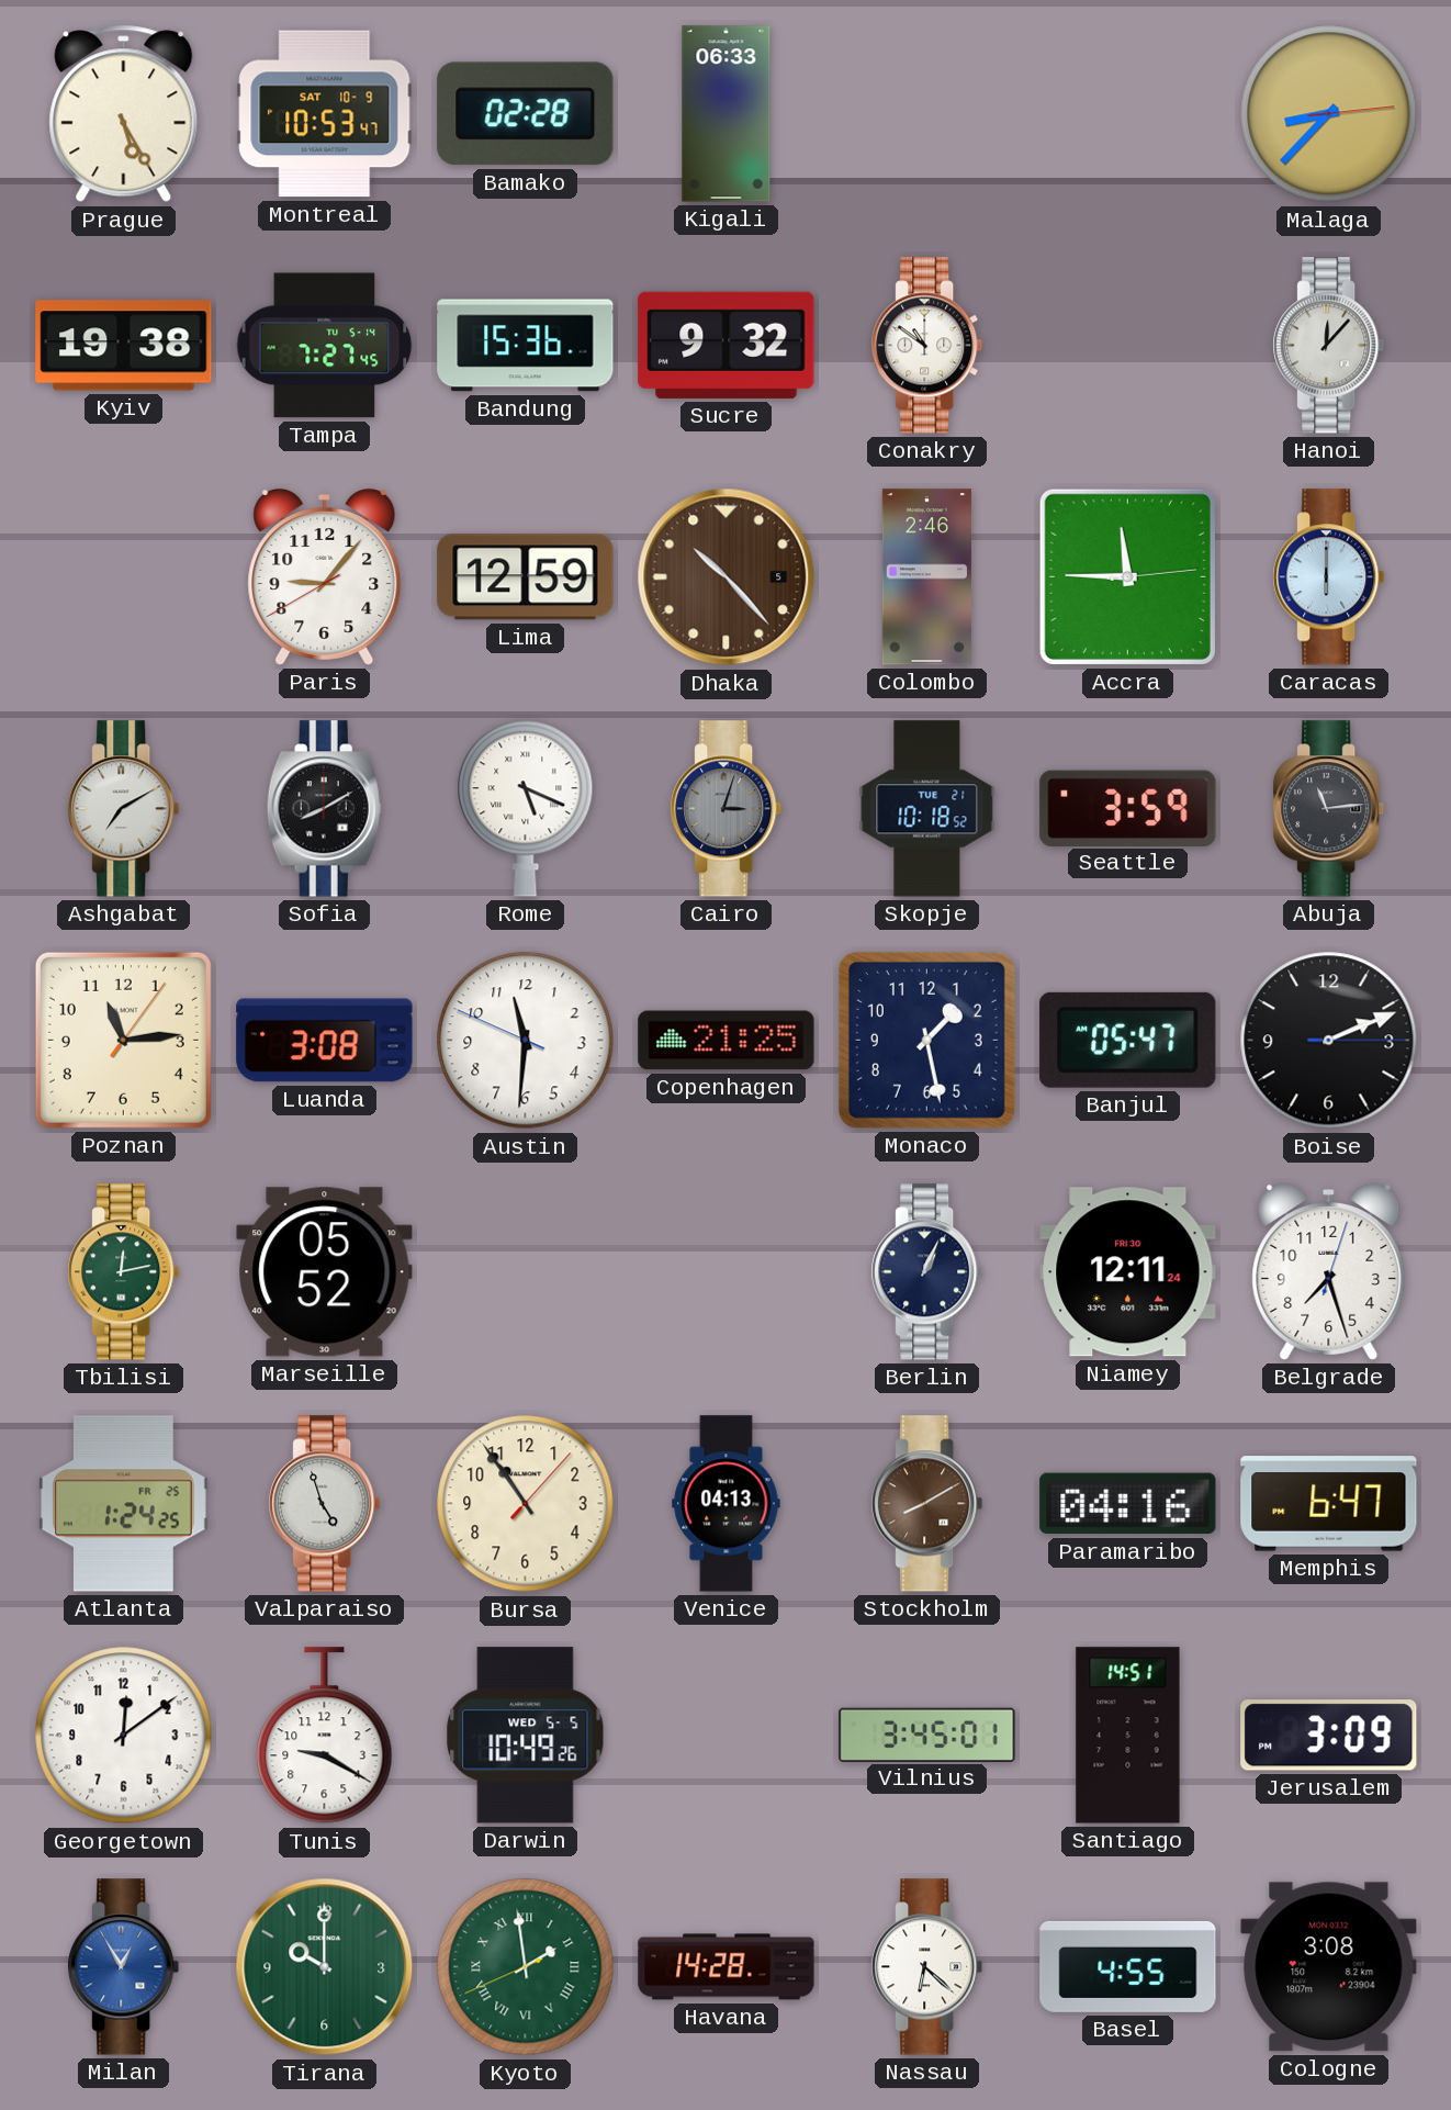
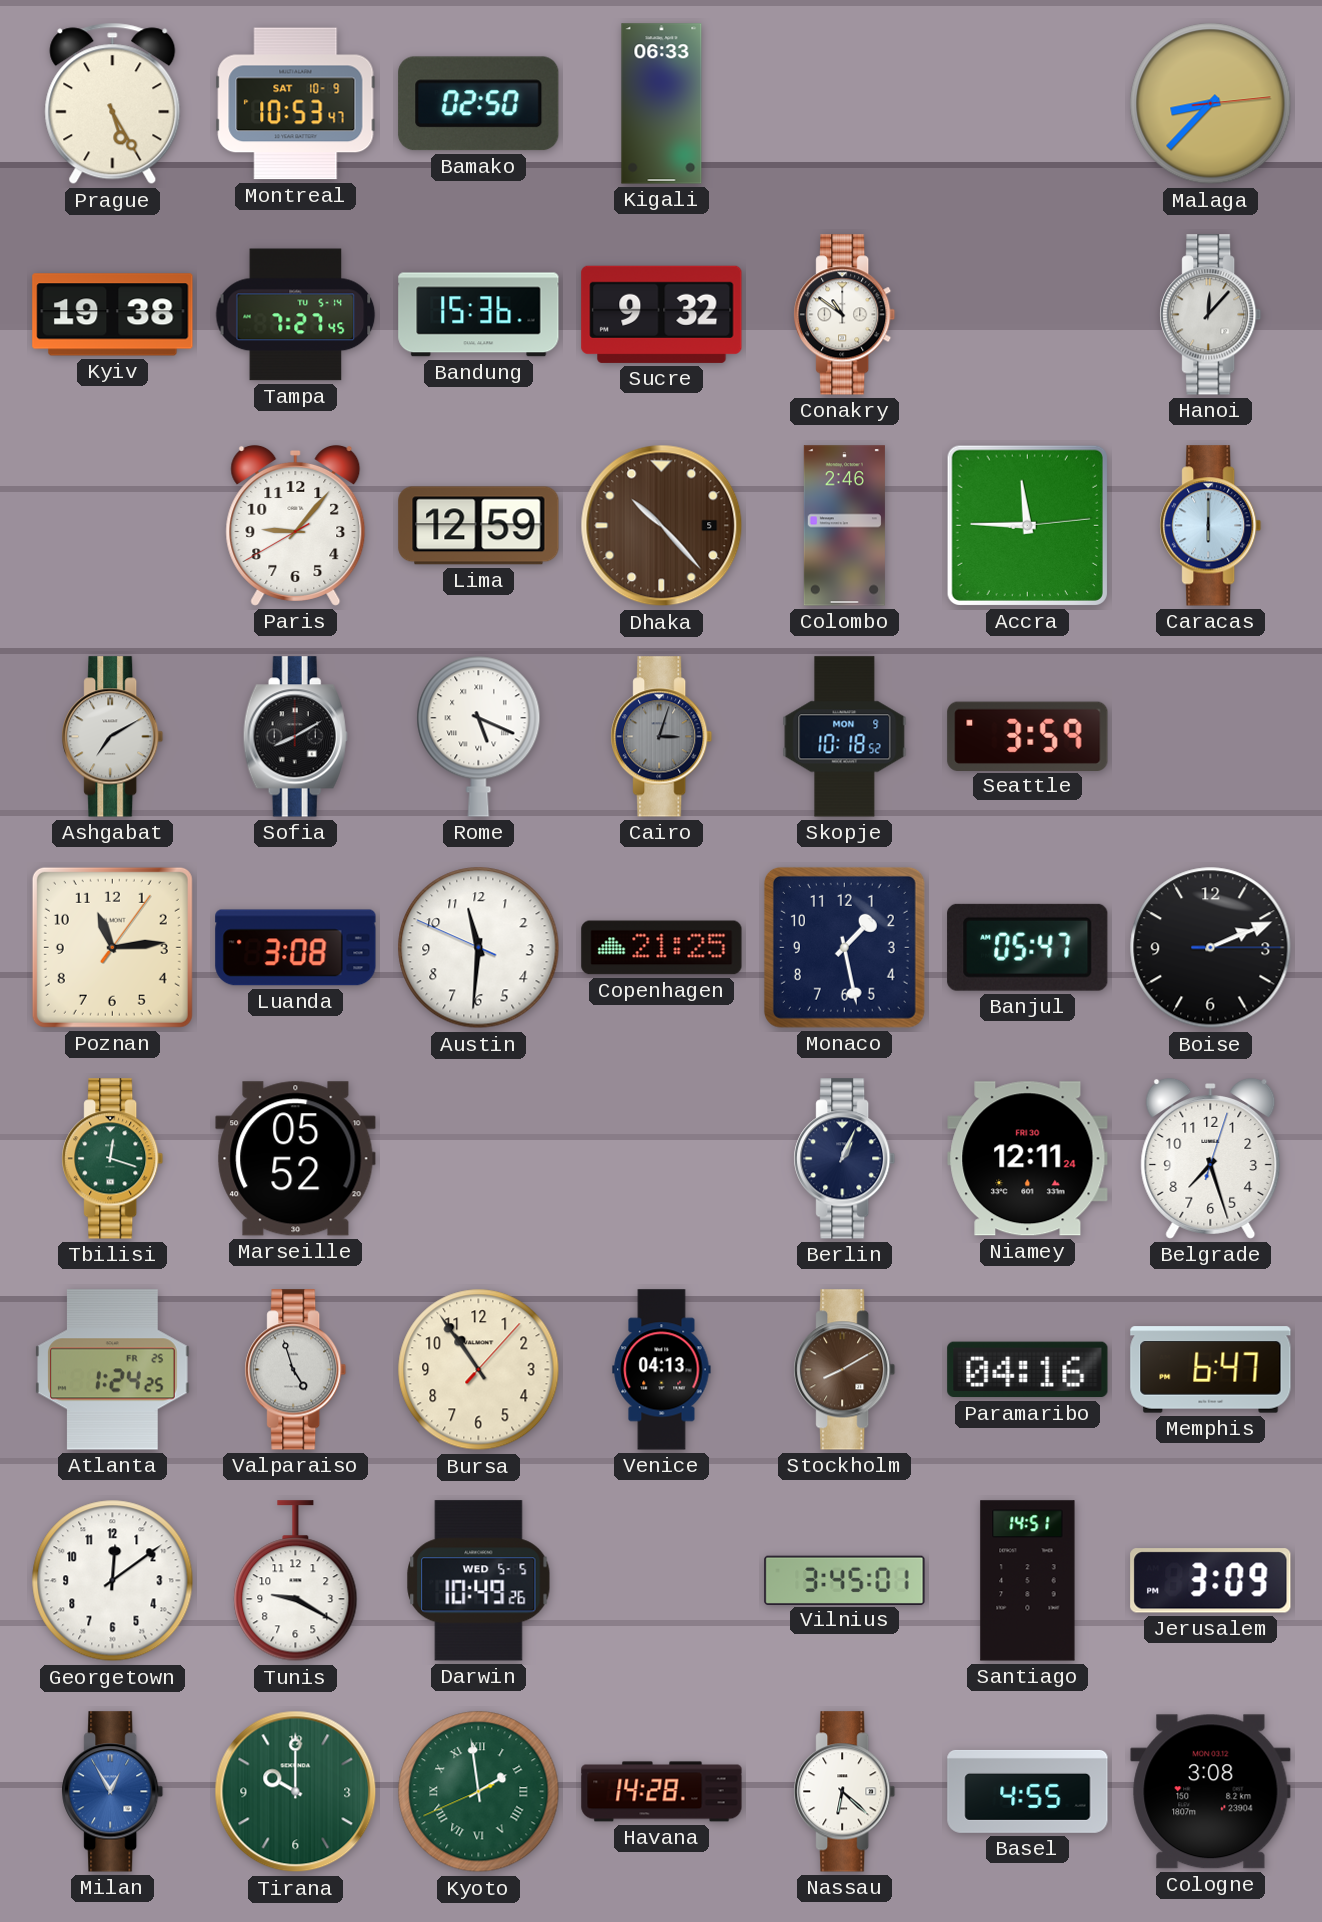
Bamako: 02:28 -> 02:50
Skopje date: TUE 21 -> MON 9
Abuja: 11:14 -> none
Tbilisi: 12:13 -> 12:18
